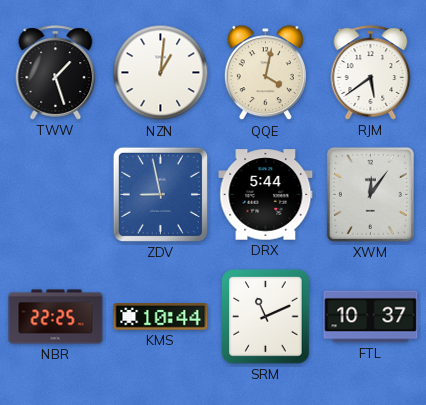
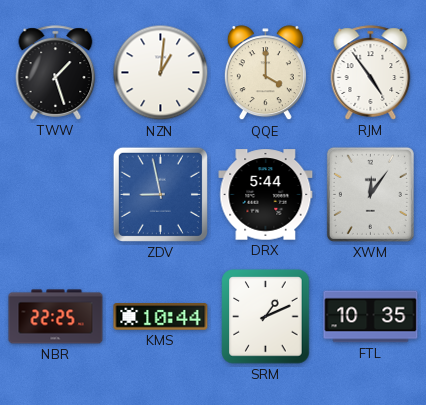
QQE: 4:02 -> 4:00
RJM: 5:39 -> 4:54
SRM: 11:11 -> 1:11
FTL: 10:37 -> 10:35
